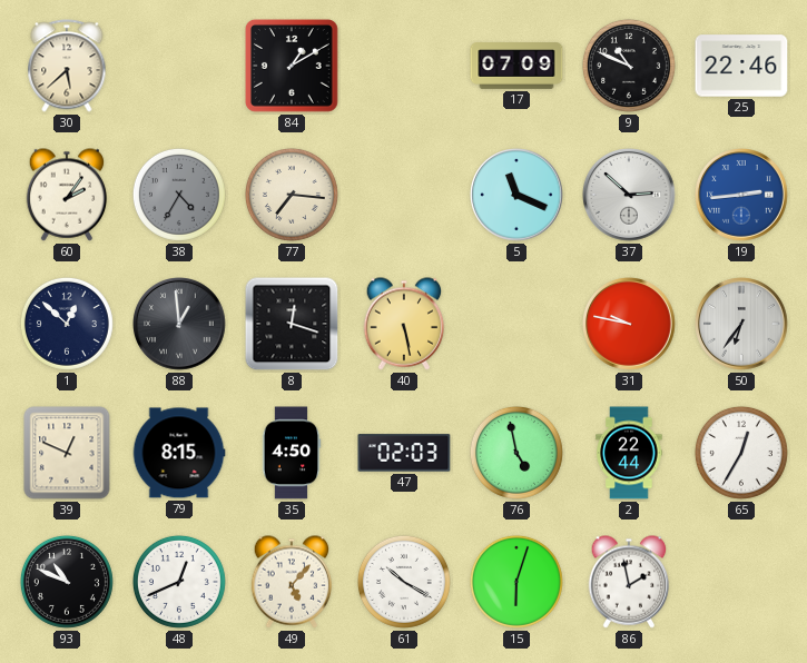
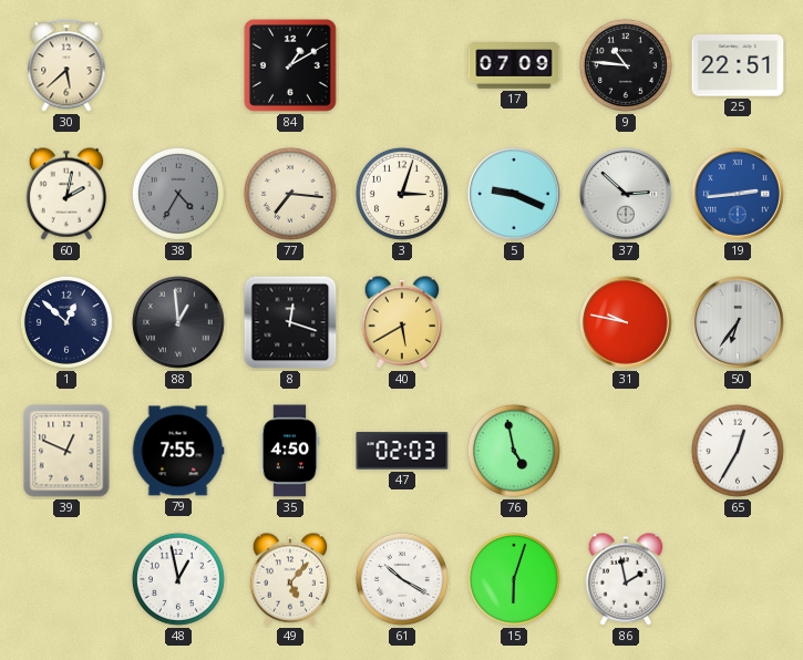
9: 10:49 -> 10:46
25: 22:46 -> 22:51
60: 2:06 -> 2:02
3: none -> 3:03
5: 11:19 -> 9:19
40: 5:28 -> 5:40
79: 8:15 -> 7:55
2: 22:44 -> none
93: 10:49 -> none
48: 12:41 -> 12:58
